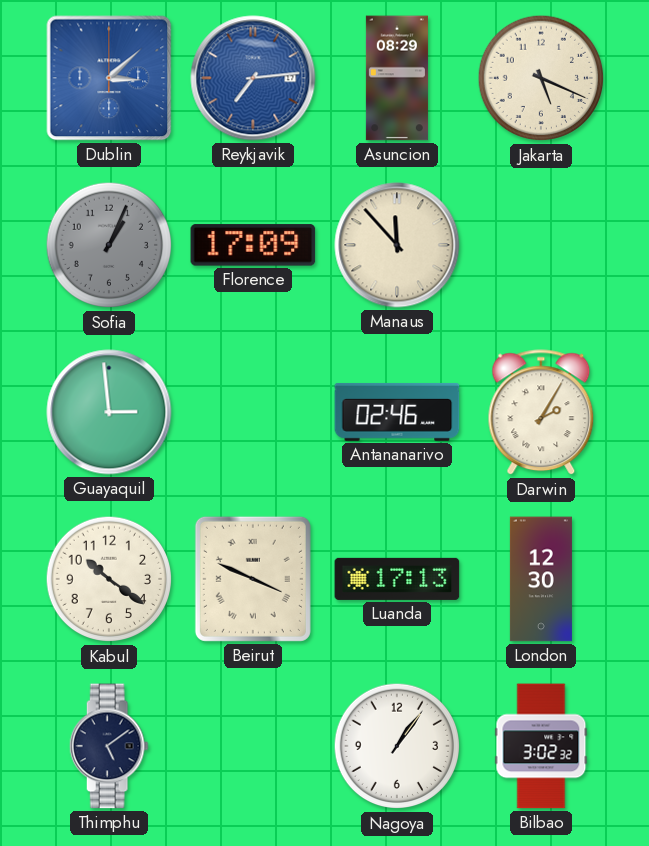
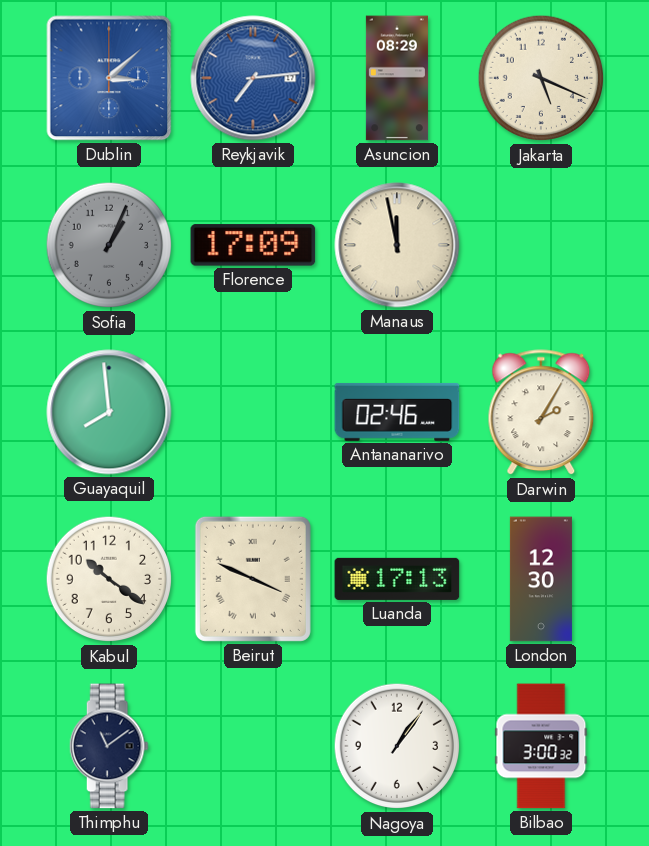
Manaus: 11:53 -> 11:58
Guayaquil: 2:59 -> 7:59
Thimphu: 5:09 -> 11:09
Bilbao: 3:02 -> 3:00
